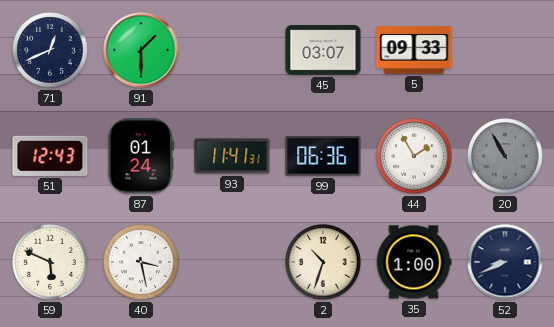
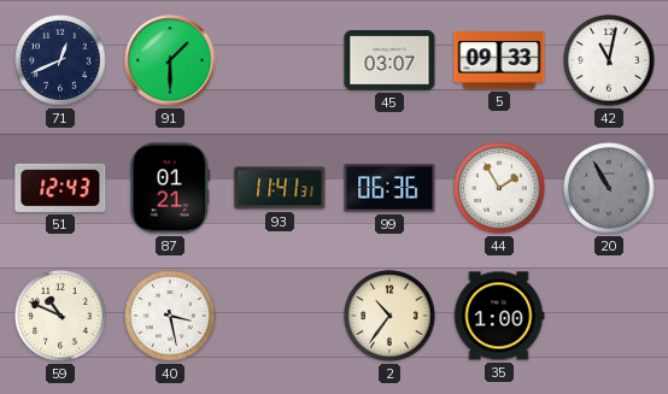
42: none -> 11:02
87: 01:24 -> 01:21
59: 5:49 -> 10:49
2: 10:33 -> 10:36
52: 8:41 -> none
